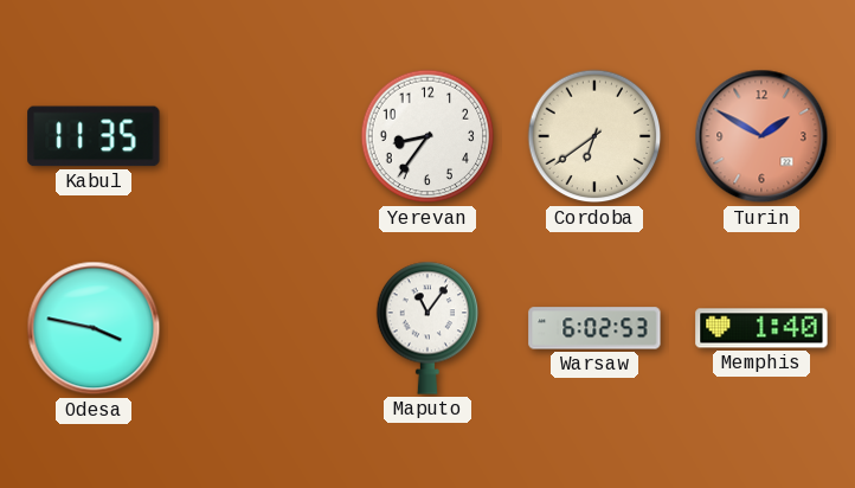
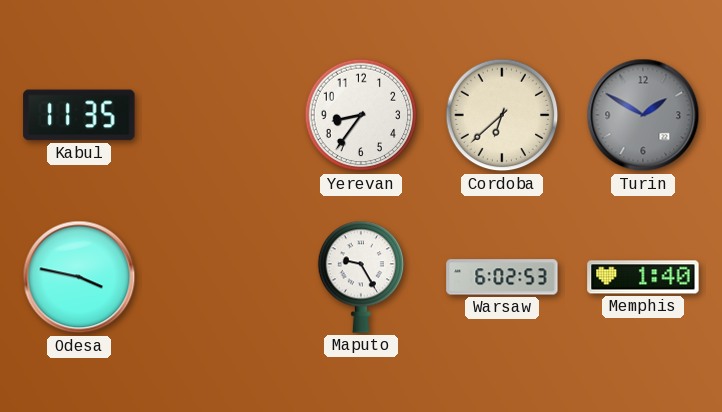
Cordoba: 6:39 -> 6:38
Turin dial: salmon -> grey
Maputo: 11:06 -> 9:25
